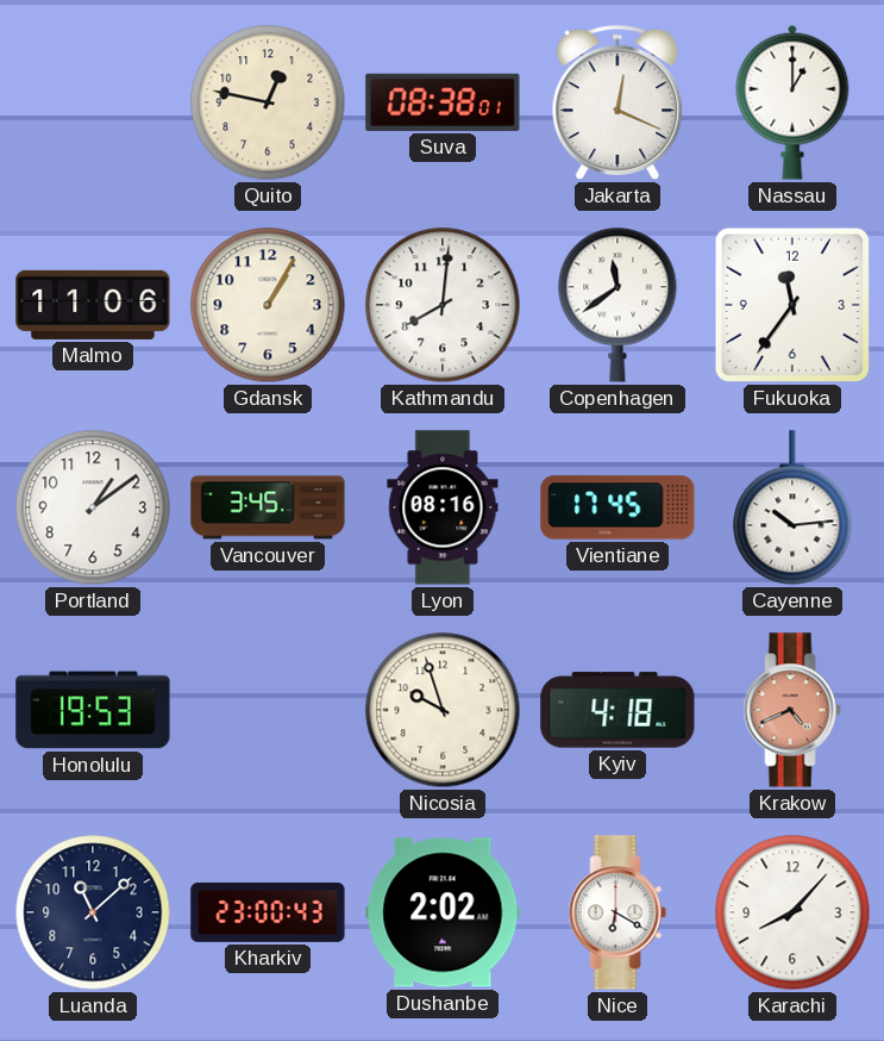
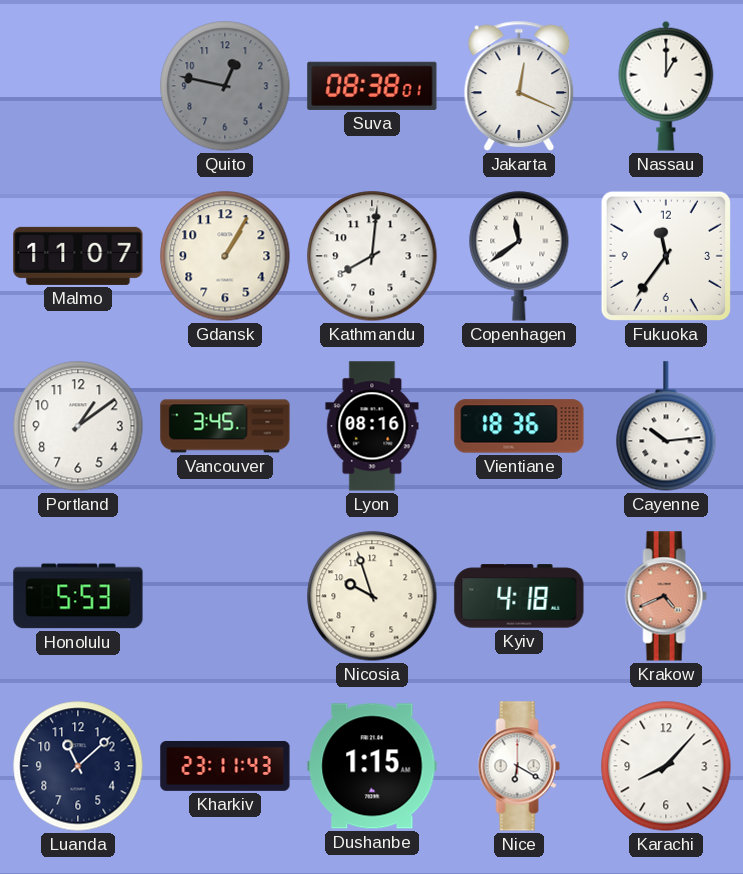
Quito dial: cream -> grey
Malmo: 11:06 -> 11:07
Vientiane: 17:45 -> 18:36
Honolulu: 19:53 -> 5:53
Kharkiv: 23:00 -> 23:11
Dushanbe: 2:02 -> 1:15
